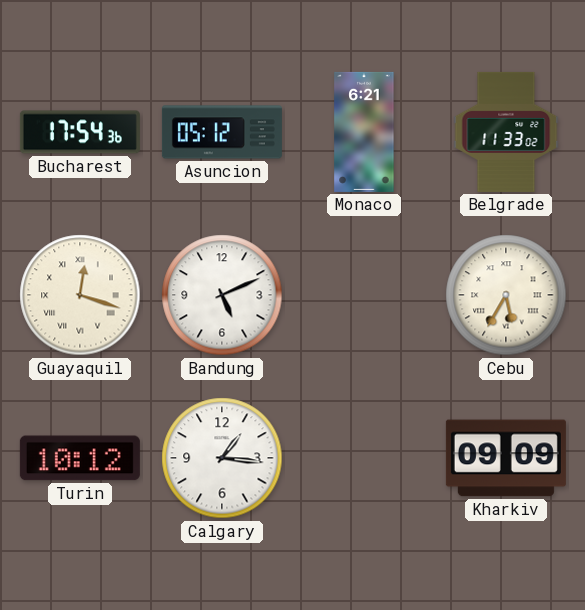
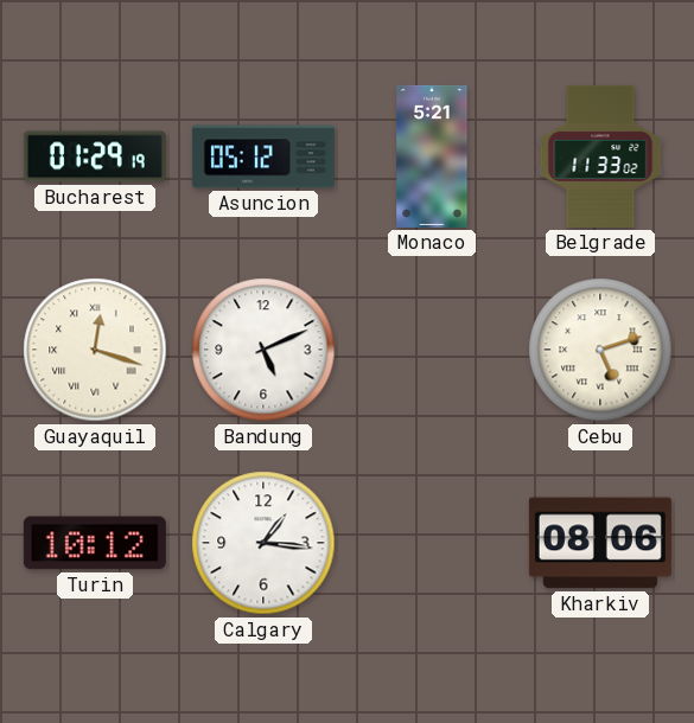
Bucharest: 17:54 -> 01:29
Monaco: 6:21 -> 5:21
Cebu: 5:35 -> 5:12
Kharkiv: 09:09 -> 08:06
